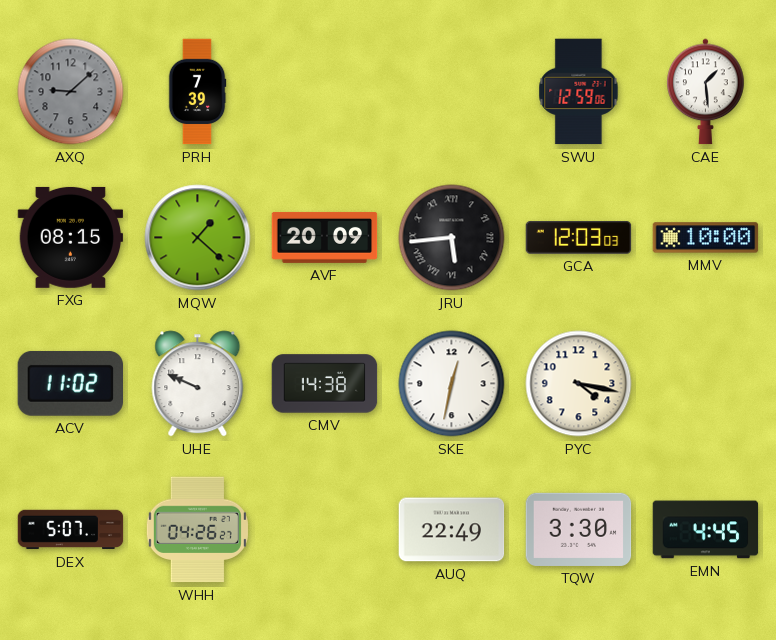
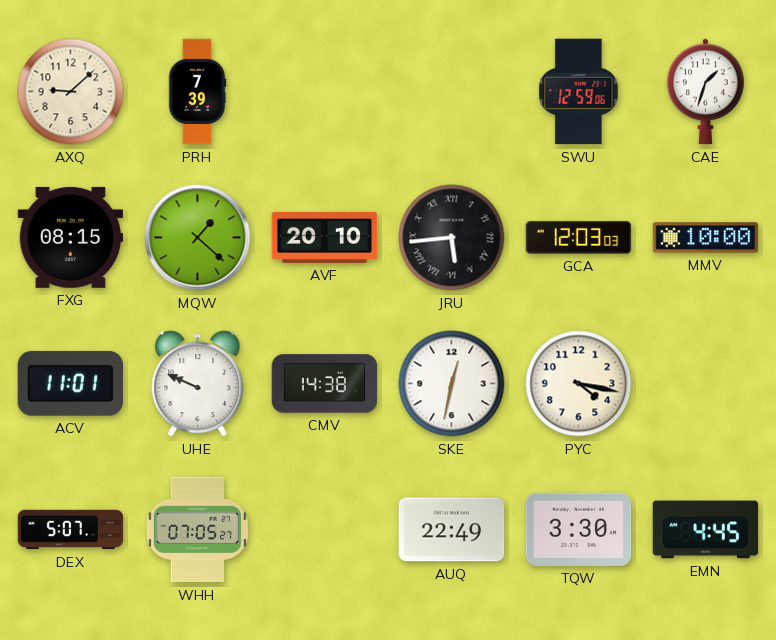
AXQ dial: grey -> cream
CAE: 1:29 -> 1:33
AVF: 20:09 -> 20:10
ACV: 11:02 -> 11:01
WHH: 04:26 -> 07:05
